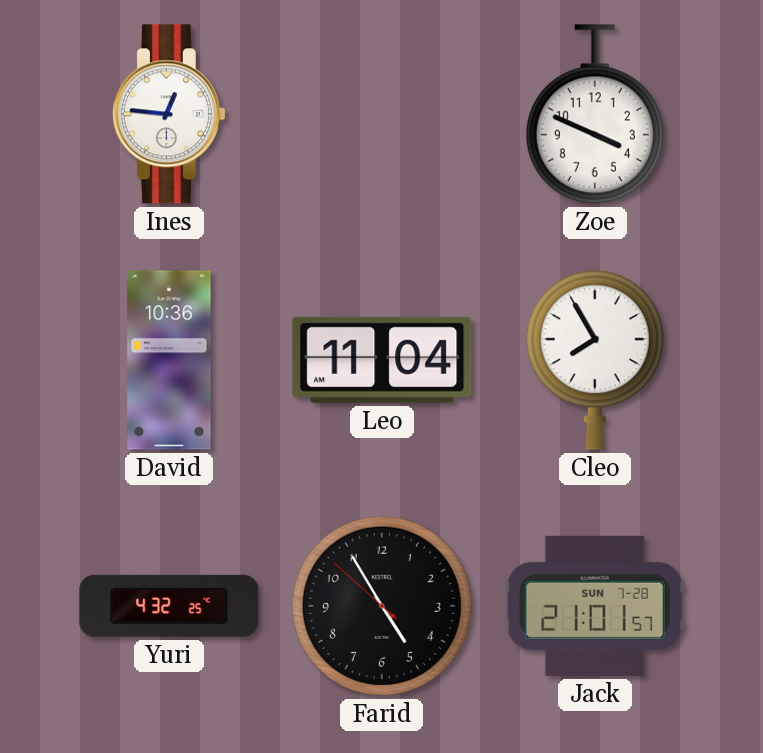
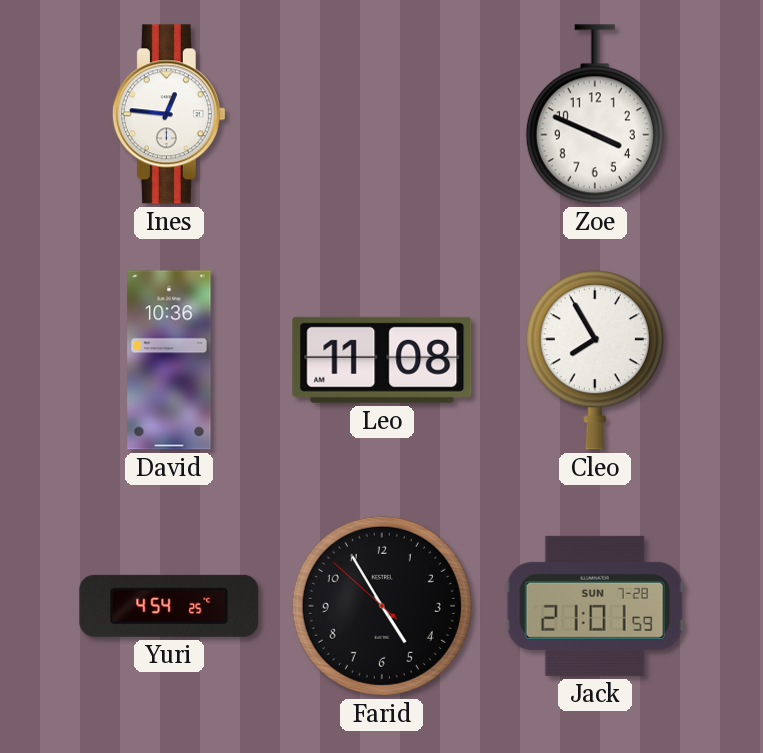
Leo: 11:04 -> 11:08
Yuri: 4:32 -> 4:54
Jack: 21:01:57 -> 21:01:59
